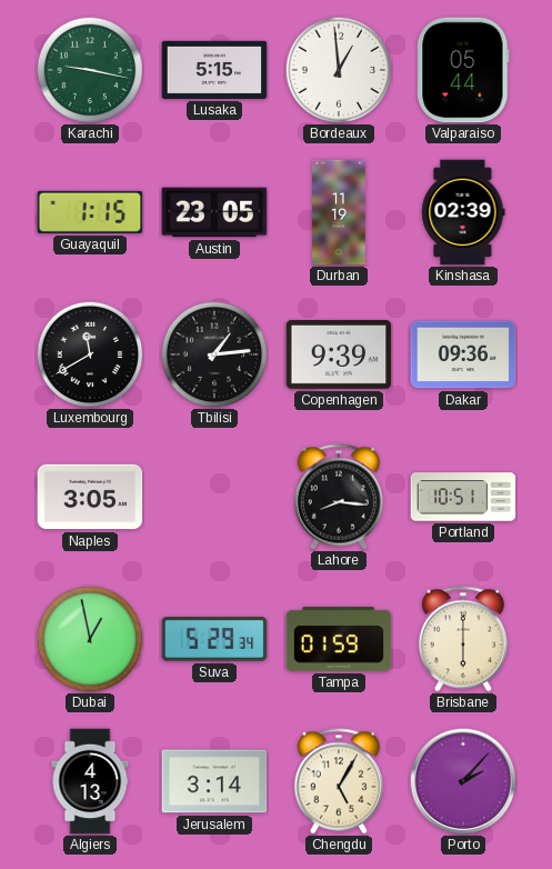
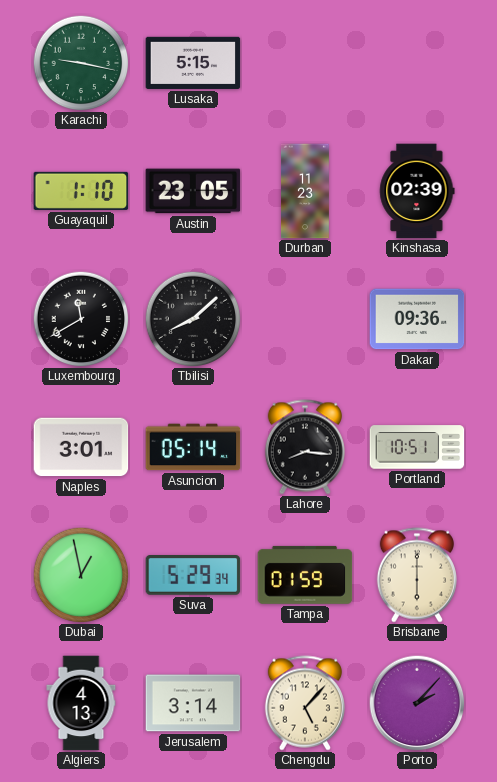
Bordeaux: 12:59 -> none
Valparaiso: 05:44 -> none
Guayaquil: 1:15 -> 1:10
Durban: 11:19 -> 11:23
Tbilisi: 1:14 -> 8:08
Copenhagen: 9:39 -> none
Naples: 3:05 -> 3:01
Asuncion: none -> 05:14
Chengdu: 5:05 -> 5:07
